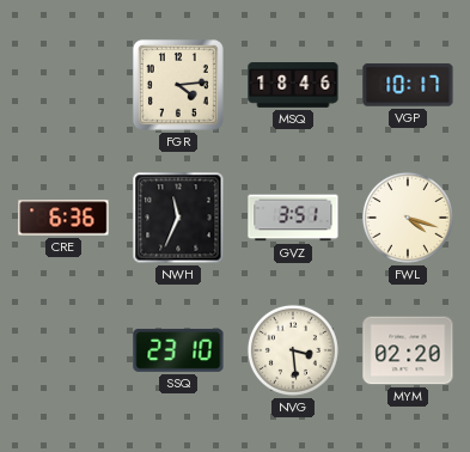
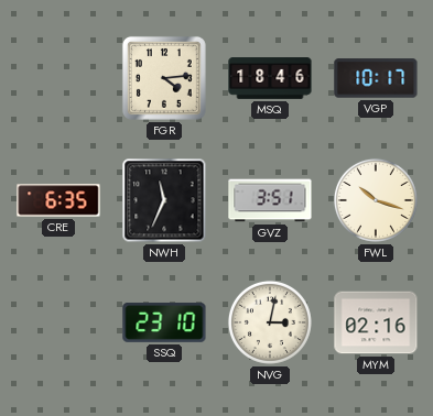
CRE: 6:36 -> 6:35
FWL: 4:18 -> 10:18
NVG: 3:29 -> 3:02
MYM: 02:20 -> 02:16
